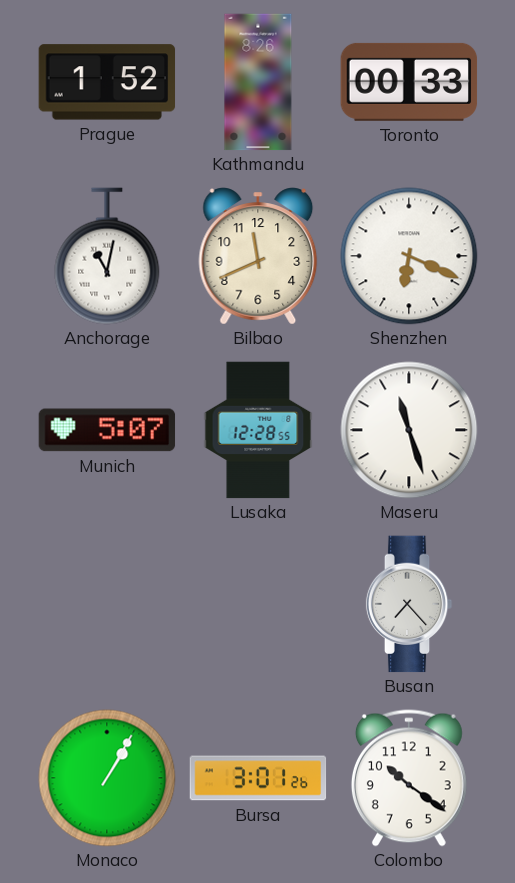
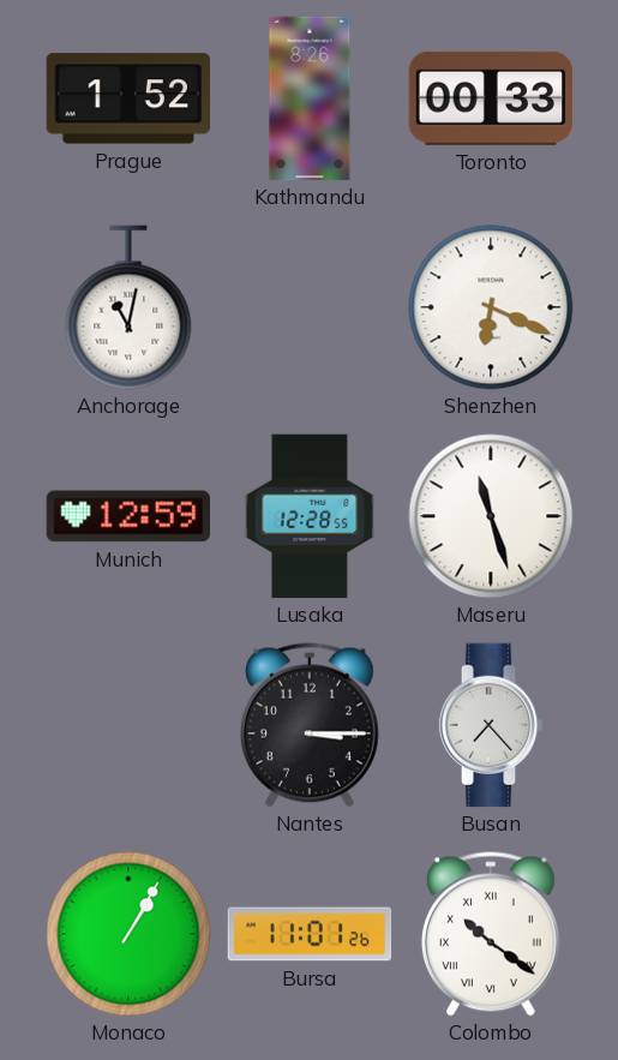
Bilbao: 11:41 -> none
Munich: 5:07 -> 12:59
Nantes: none -> 3:15
Bursa: 3:01 -> 11:01
Colombo numerals: Arabic -> Roman
